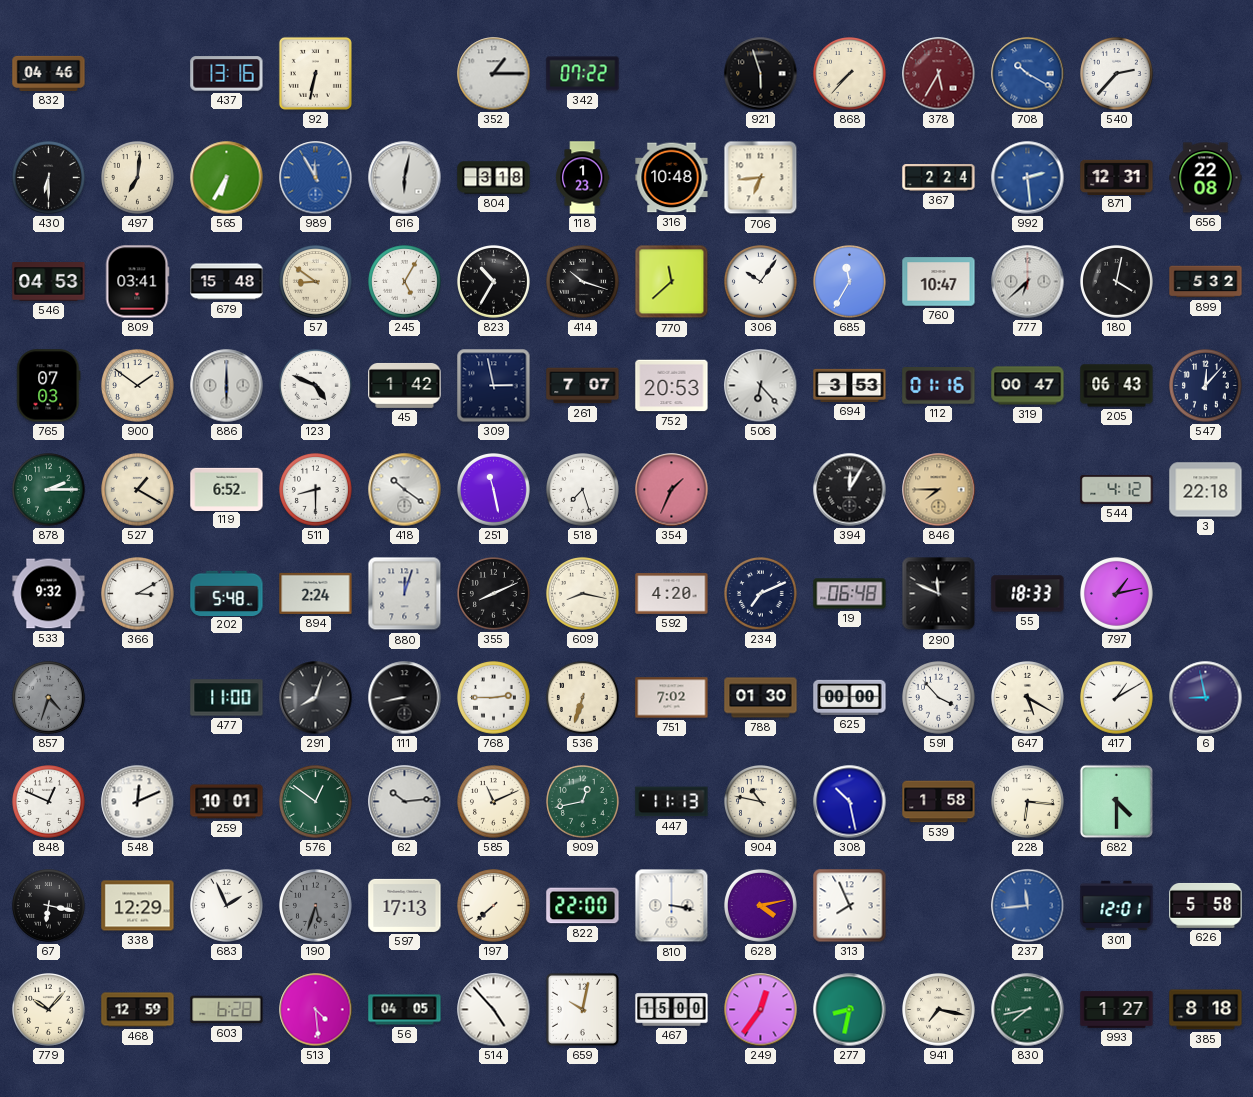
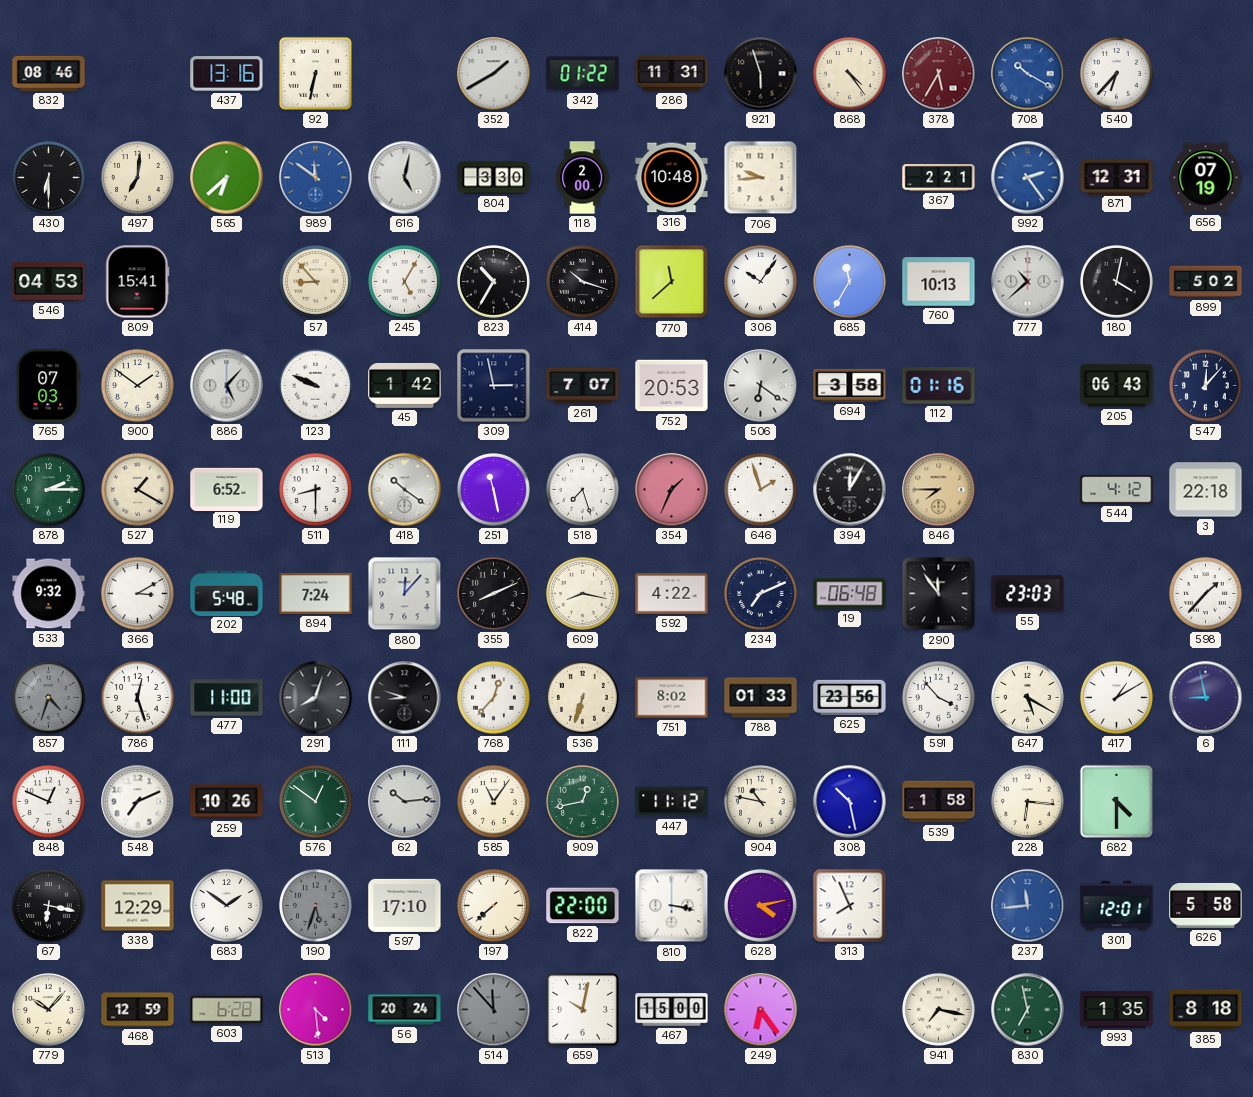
832: 04:46 -> 08:46
352: 1:15 -> 1:40
342: 07:22 -> 01:22
286: none -> 11:31
868: 7:37 -> 4:24
540: 2:37 -> 6:37
565: 6:35 -> 6:38
989: 11:55 -> 11:51
616: 6:02 -> 5:02
804: 3:18 -> 3:30
118: 1:23 -> 2:00
706: 6:44 -> 9:44
367: 2:24 -> 2:21
992: 2:29 -> 2:24
656: 22:08 -> 07:19
809: 03:41 -> 15:41
679: 15:48 -> none
57: 8:51 -> 8:53
760: 10:47 -> 10:13
777: 6:38 -> 10:38
899: 5:32 -> 5:02
886: 6:00 -> 5:07
123: 4:49 -> 9:49
506: 6:23 -> 6:21
694: 3:53 -> 3:58
319: 00:47 -> none
646: none -> 1:57
894: 2:24 -> 7:24
880: 12:03 -> 12:07
592: 4:20 -> 4:22
290: 11:49 -> 11:54
55: 18:33 -> 23:03
797: 1:13 -> none
598: none -> 1:37
786: none -> 12:27
111: 8:43 -> 8:48
768: 2:45 -> 12:37
751: 7:02 -> 8:02
788: 01:30 -> 01:33
625: 00:00 -> 23:56
548: 12:11 -> 7:11
259: 10:01 -> 10:26
585: 11:11 -> 11:06
447: 11:13 -> 11:12
683: 1:56 -> 1:51
597: 17:13 -> 17:10
56: 04:05 -> 20:24
514: 4:53 -> 11:53
514 dial: white -> grey
249: 12:36 -> 6:24
277: 8:32 -> none
830: 7:43 -> 6:58
993: 1:27 -> 1:35
